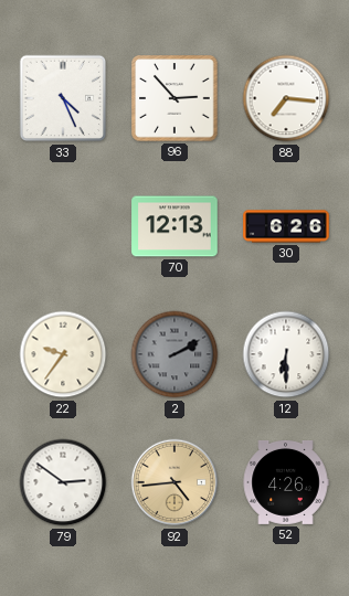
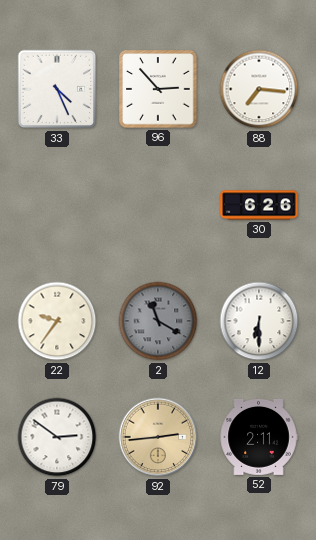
70: 12:13 -> none
2: 2:10 -> 11:20
92: 4:44 -> 2:44
52: 4:26 -> 2:11
